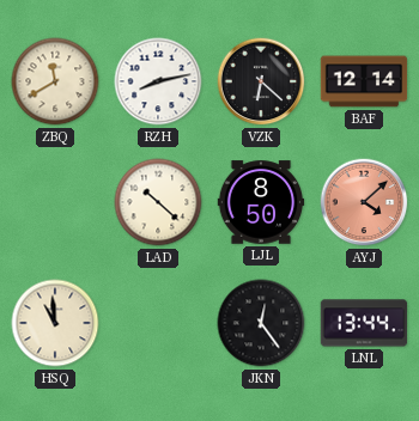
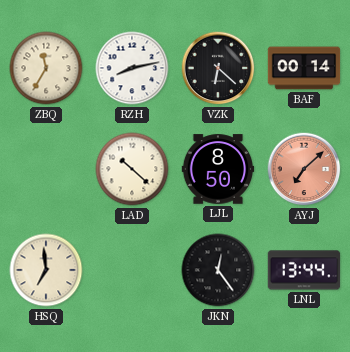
ZBQ: 11:40 -> 11:35
BAF: 12:14 -> 00:14
AYJ: 4:08 -> 7:08
HSQ: 10:59 -> 6:59
